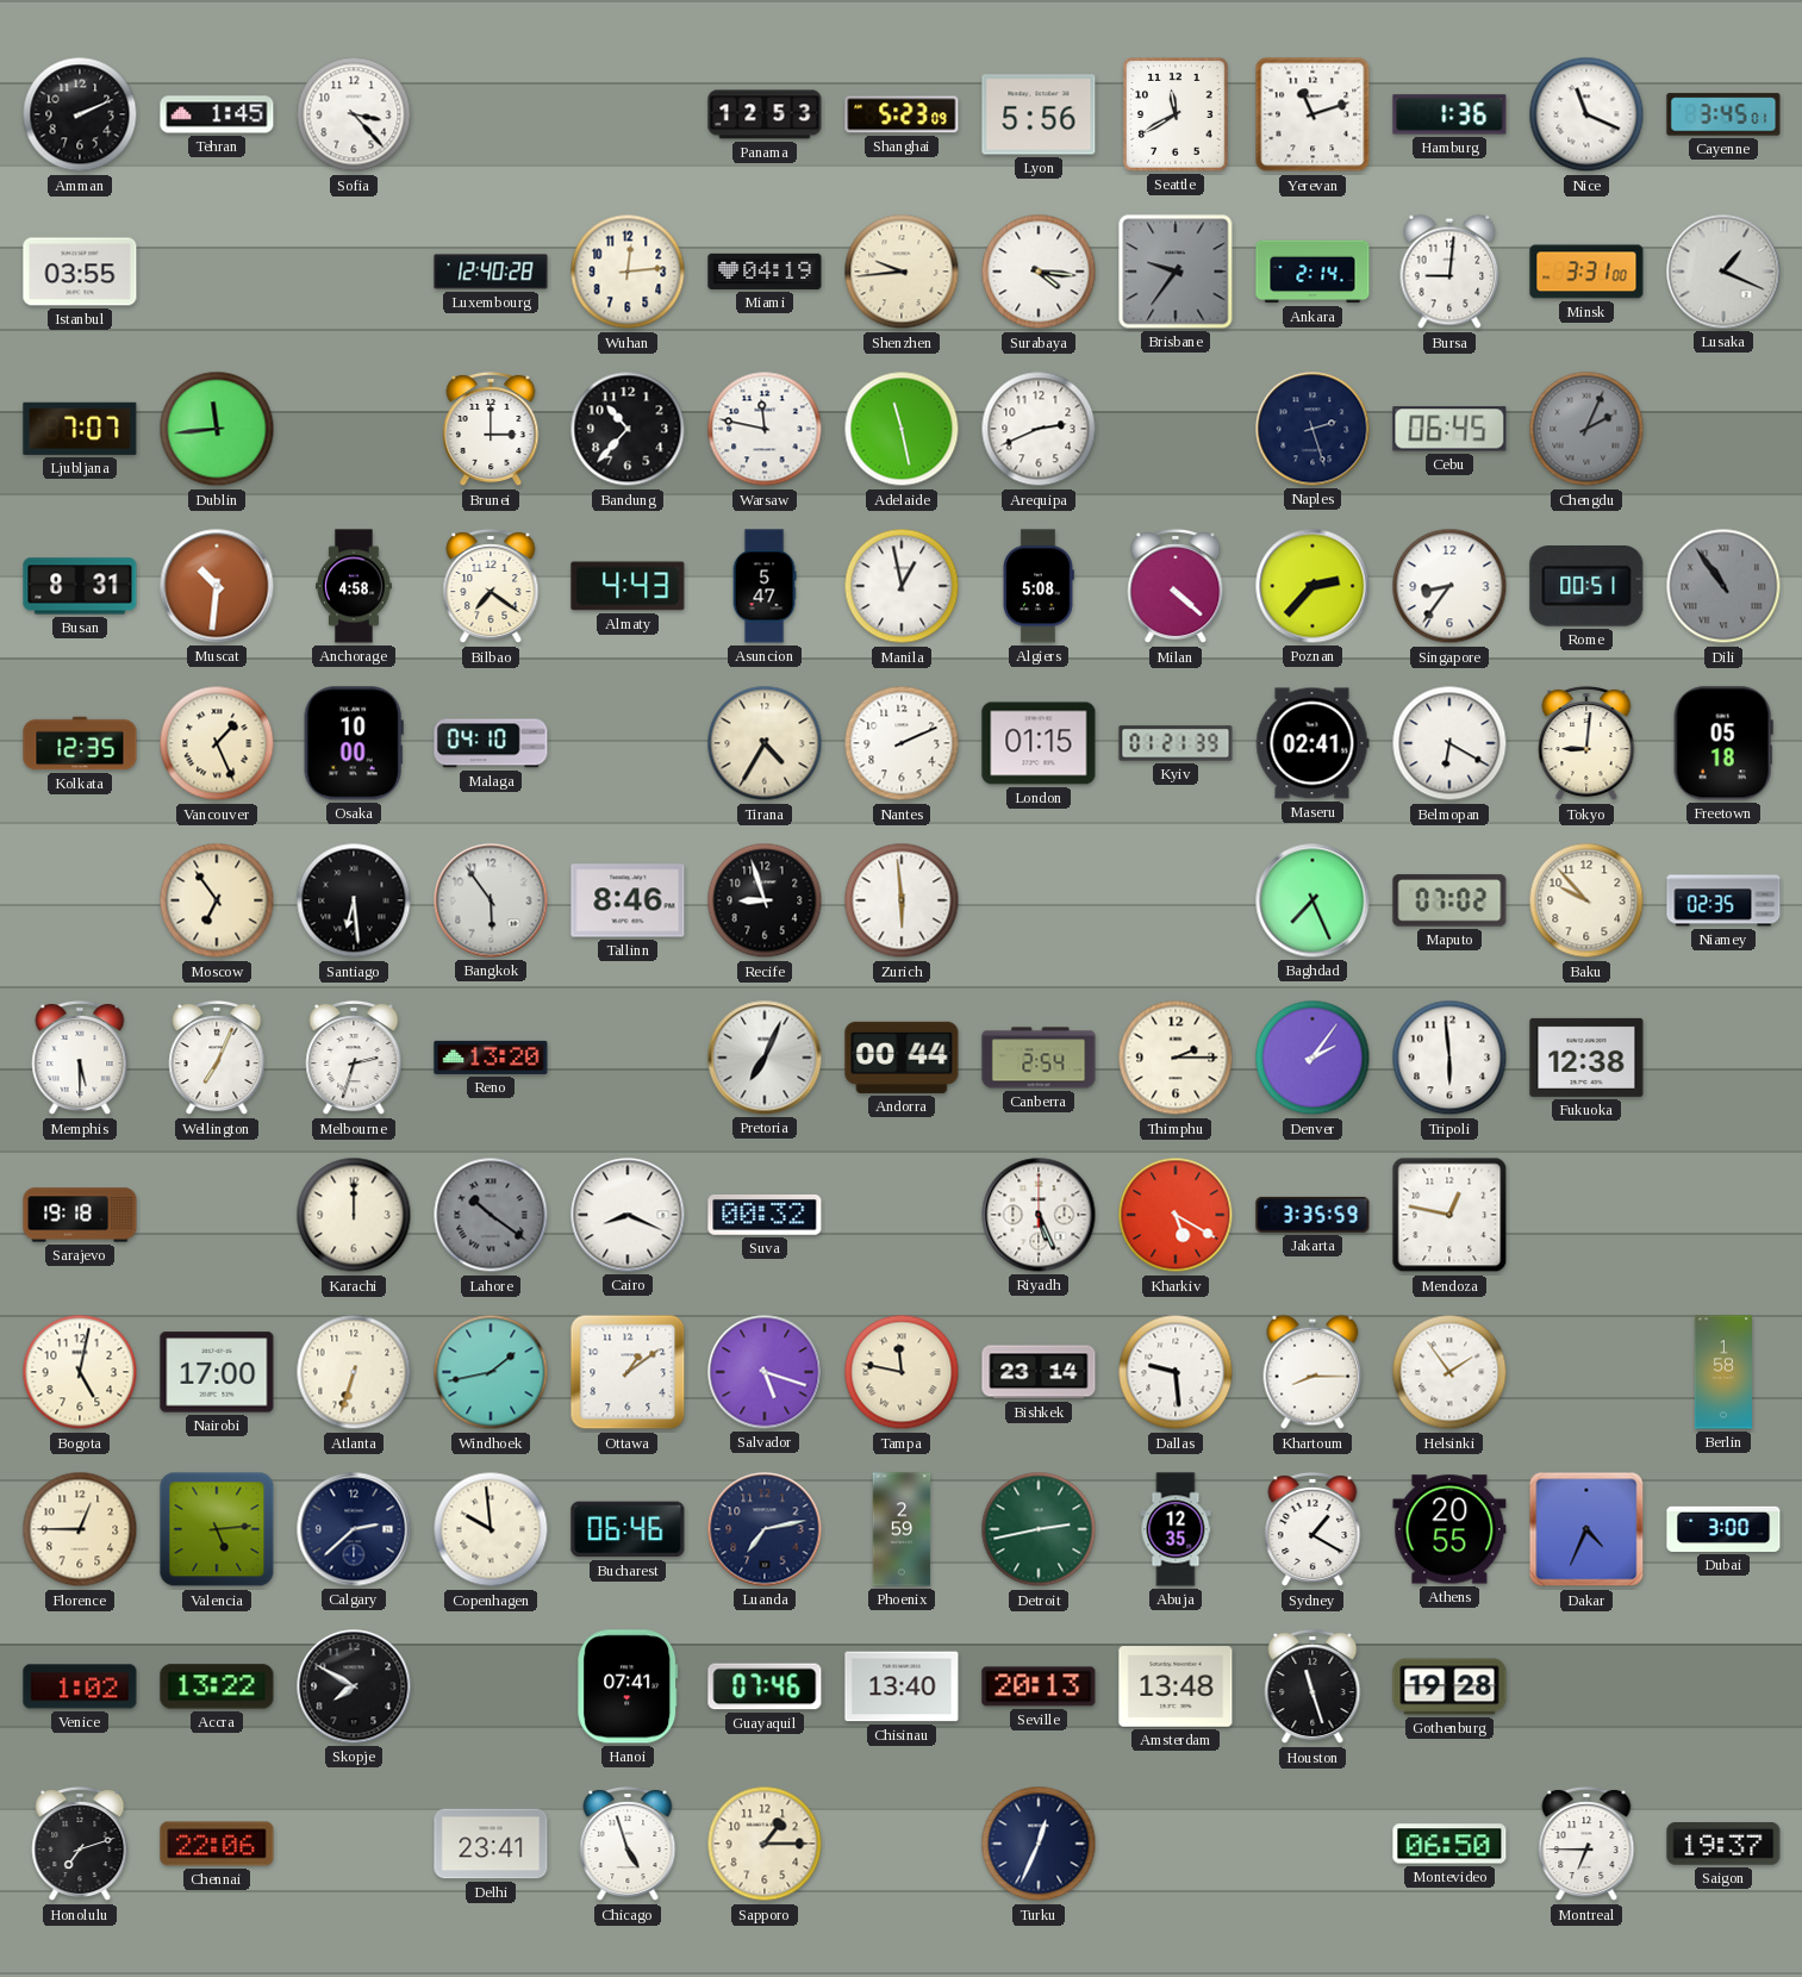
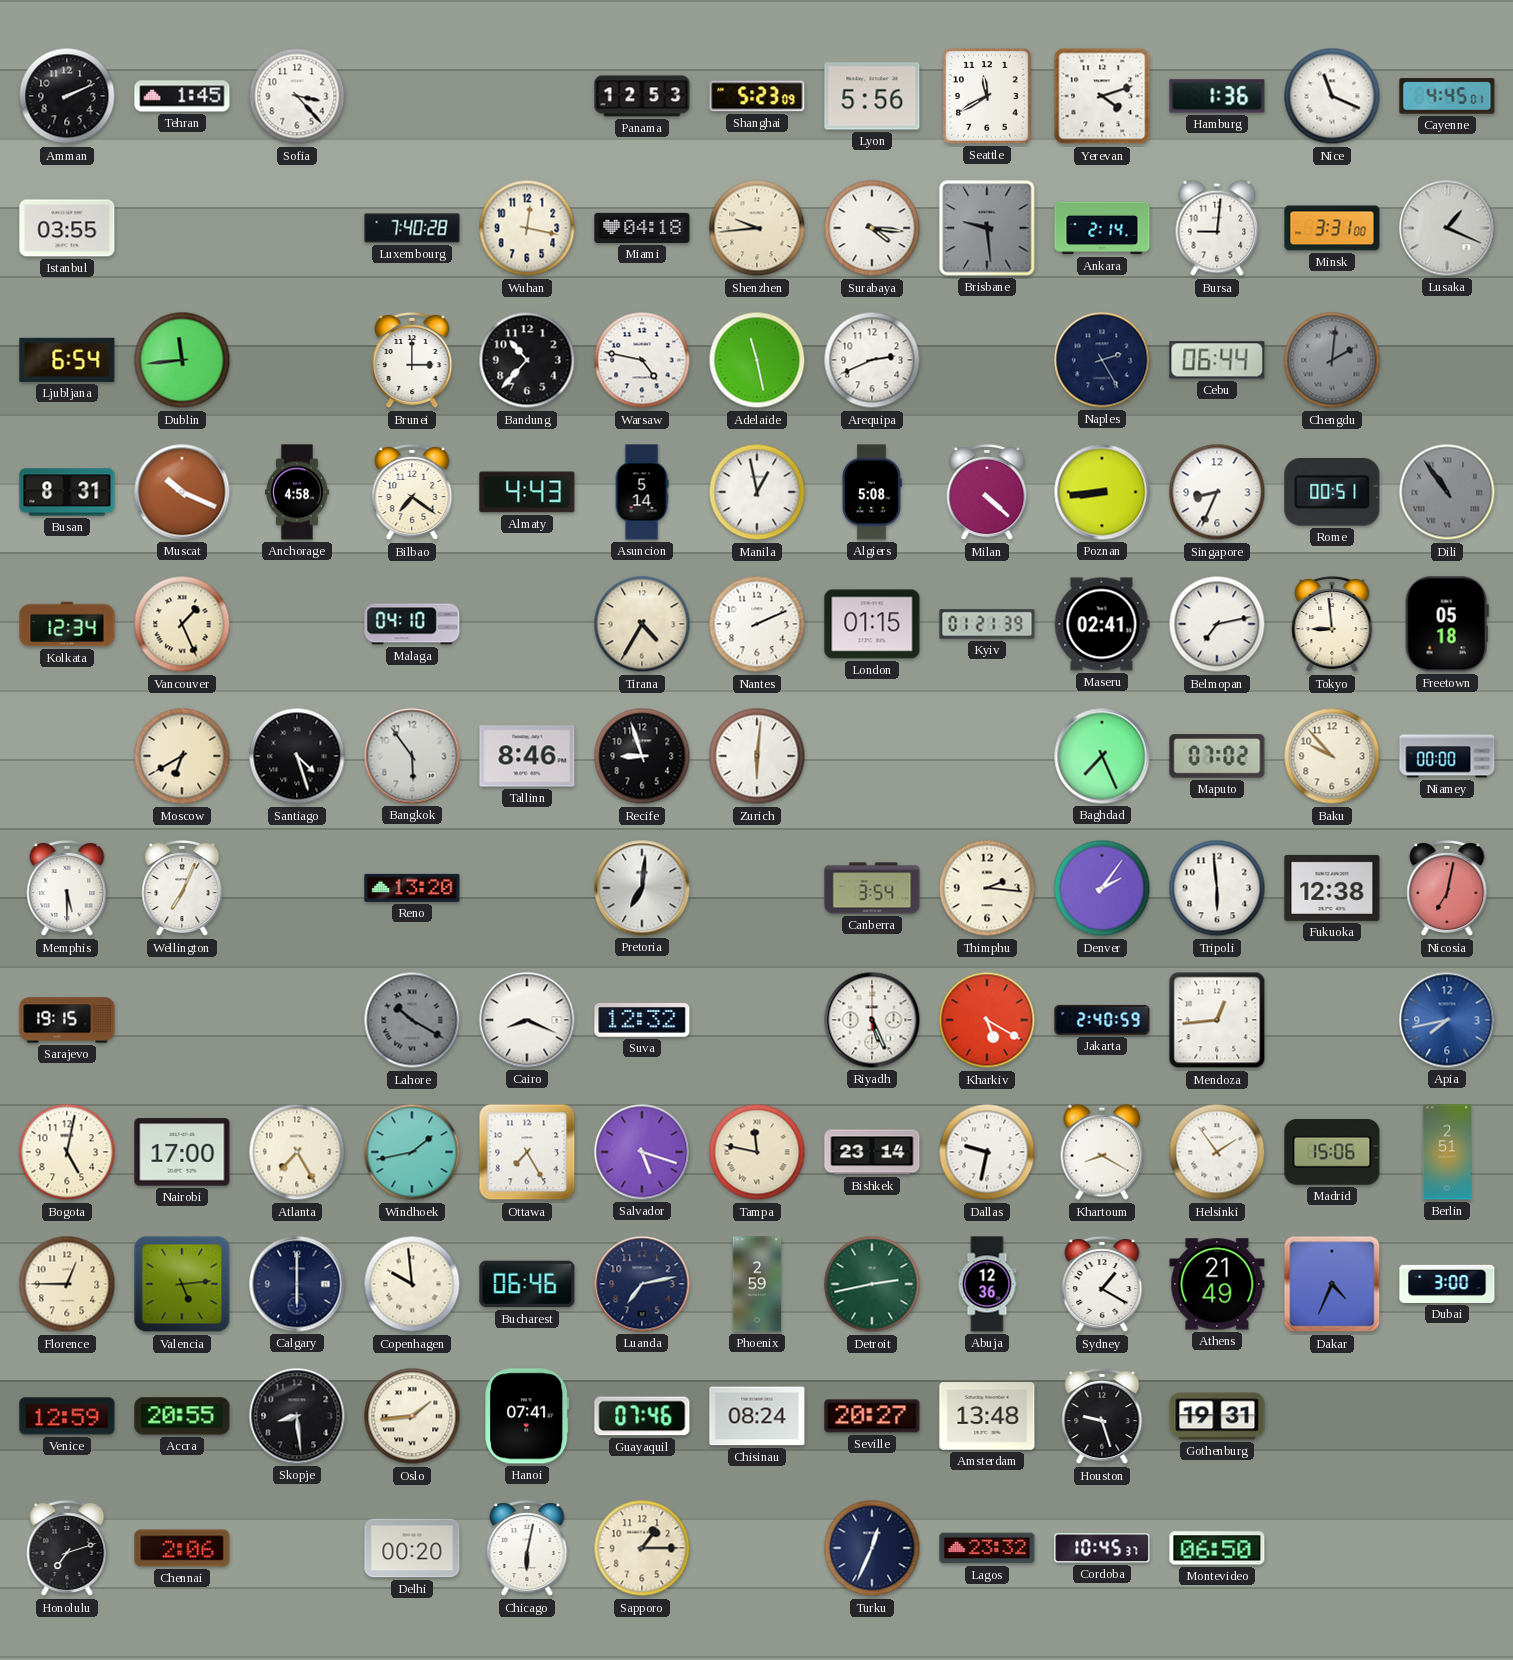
Yerevan: 11:12 -> 4:12
Cayenne: 3:45 -> 4:45
Luxembourg: 12:40 -> 7:40
Wuhan: 12:14 -> 12:17
Miami: 04:19 -> 04:18
Brisbane: 9:36 -> 9:29
Ljubljana: 7:07 -> 6:54
Warsaw: 11:47 -> 4:47
Naples: 2:27 -> 2:25
Cebu: 06:45 -> 06:44
Chengdu: 2:04 -> 2:01
Muscat: 10:31 -> 10:19
Asuncion: 5:47 -> 5:14
Poznan: 2:37 -> 8:44
Singapore: 8:36 -> 8:34
Kolkata: 12:35 -> 12:34
Osaka: 10:00 -> none
Belmopan: 6:20 -> 7:13
Tokyo: 9:01 -> 8:59
Moscow: 6:54 -> 6:40
Santiago: 6:29 -> 4:27
Zurich: 5:59 -> 6:01
Niamey: 02:35 -> 00:00
Melbourne: 2:33 -> none
Pretoria: 7:04 -> 7:01
Andorra: 00:44 -> none
Canberra: 2:54 -> 3:54
Thimphu: 2:15 -> 2:16
Nicosia: none -> 7:02
Sarajevo: 19:18 -> 19:15
Karachi: 12:00 -> none
Lahore: 10:21 -> 10:20
Suva: 00:32 -> 12:32
Jakarta: 3:35 -> 2:40
Mendoza: 12:47 -> 12:44
Apia: none -> 7:43
Atlanta: 6:33 -> 7:25
Ottawa: 1:09 -> 7:25
Dallas: 9:29 -> 9:32
Khartoum: 8:15 -> 8:20
Madrid: none -> 15:06
Berlin: 1:58 -> 2:51
Calgary: 2:38 -> 6:00
Abuja: 12:35 -> 12:36
Athens: 20:55 -> 21:49
Venice: 1:02 -> 12:59
Accra: 13:22 -> 20:55
Skopje: 7:50 -> 8:29
Oslo: none -> 1:44
Chisinau: 13:40 -> 08:24
Seville: 20:13 -> 20:27
Houston: 11:27 -> 9:27
Gothenburg: 19:28 -> 19:31
Chennai: 22:06 -> 2:06
Delhi: 23:41 -> 00:20
Chicago: 4:57 -> 6:02
Lagos: none -> 23:32
Cordoba: none -> 10:45
Montreal: 6:45 -> none
Saigon: 19:37 -> none
